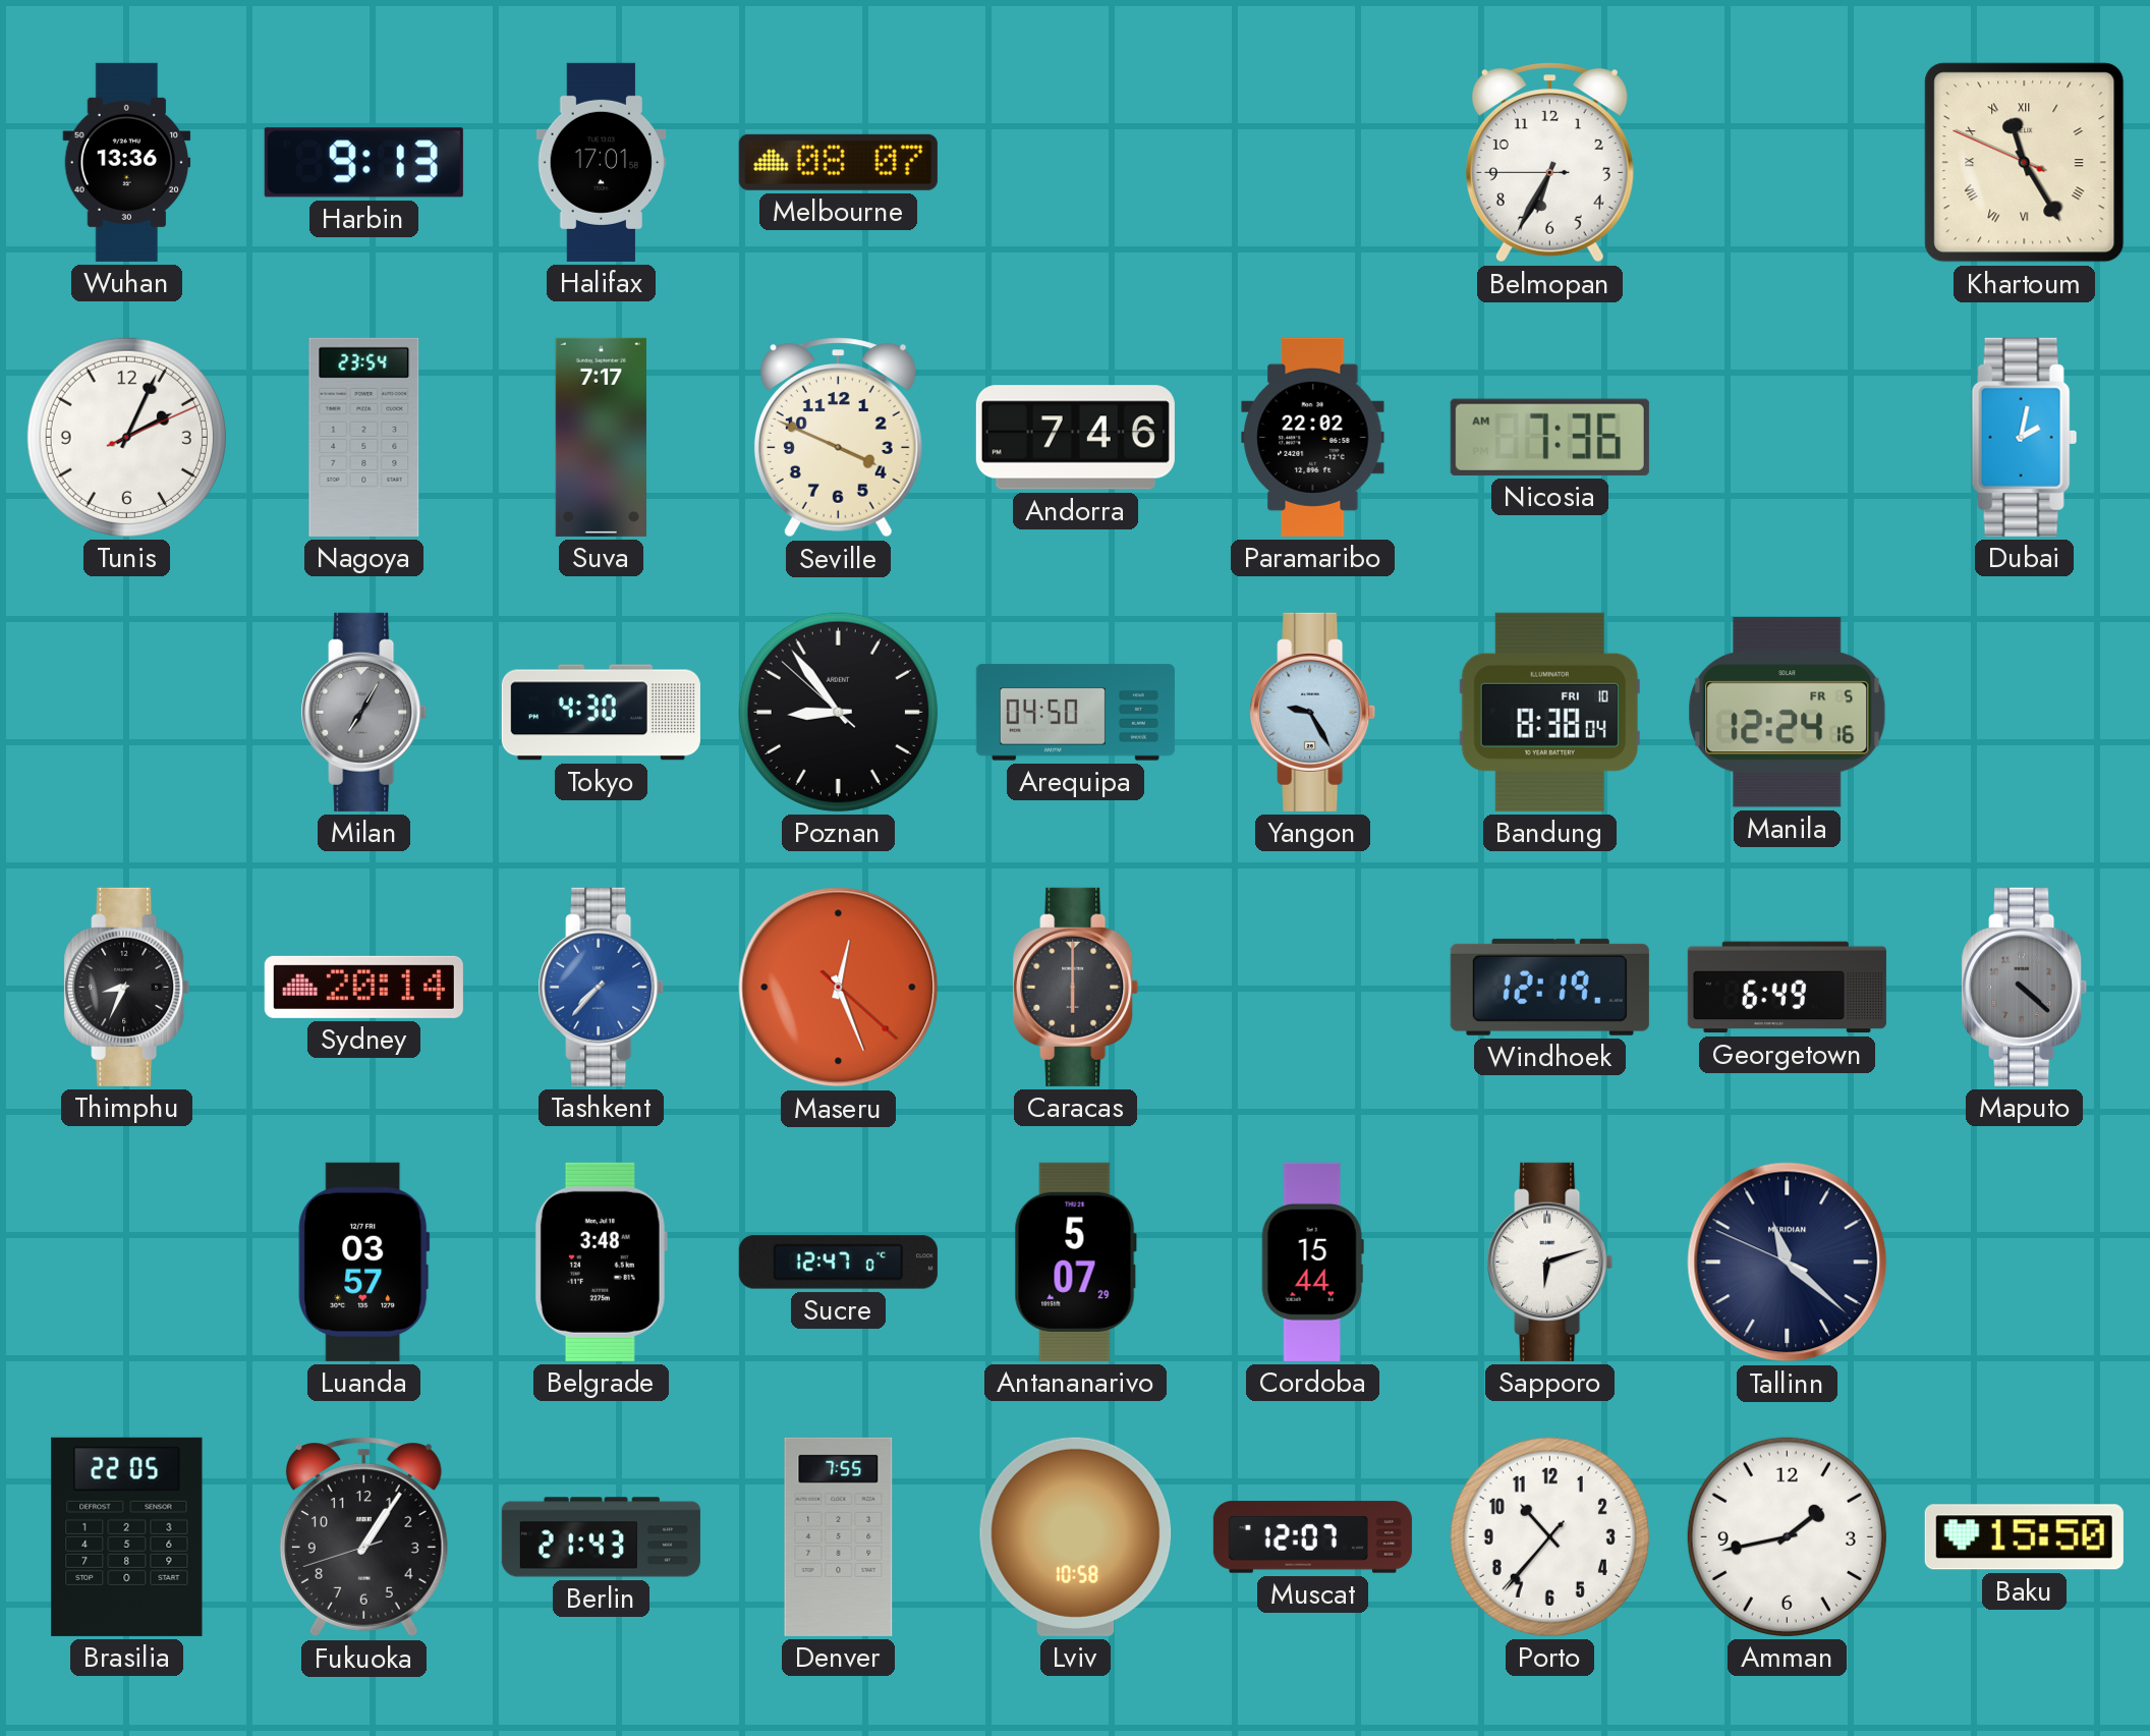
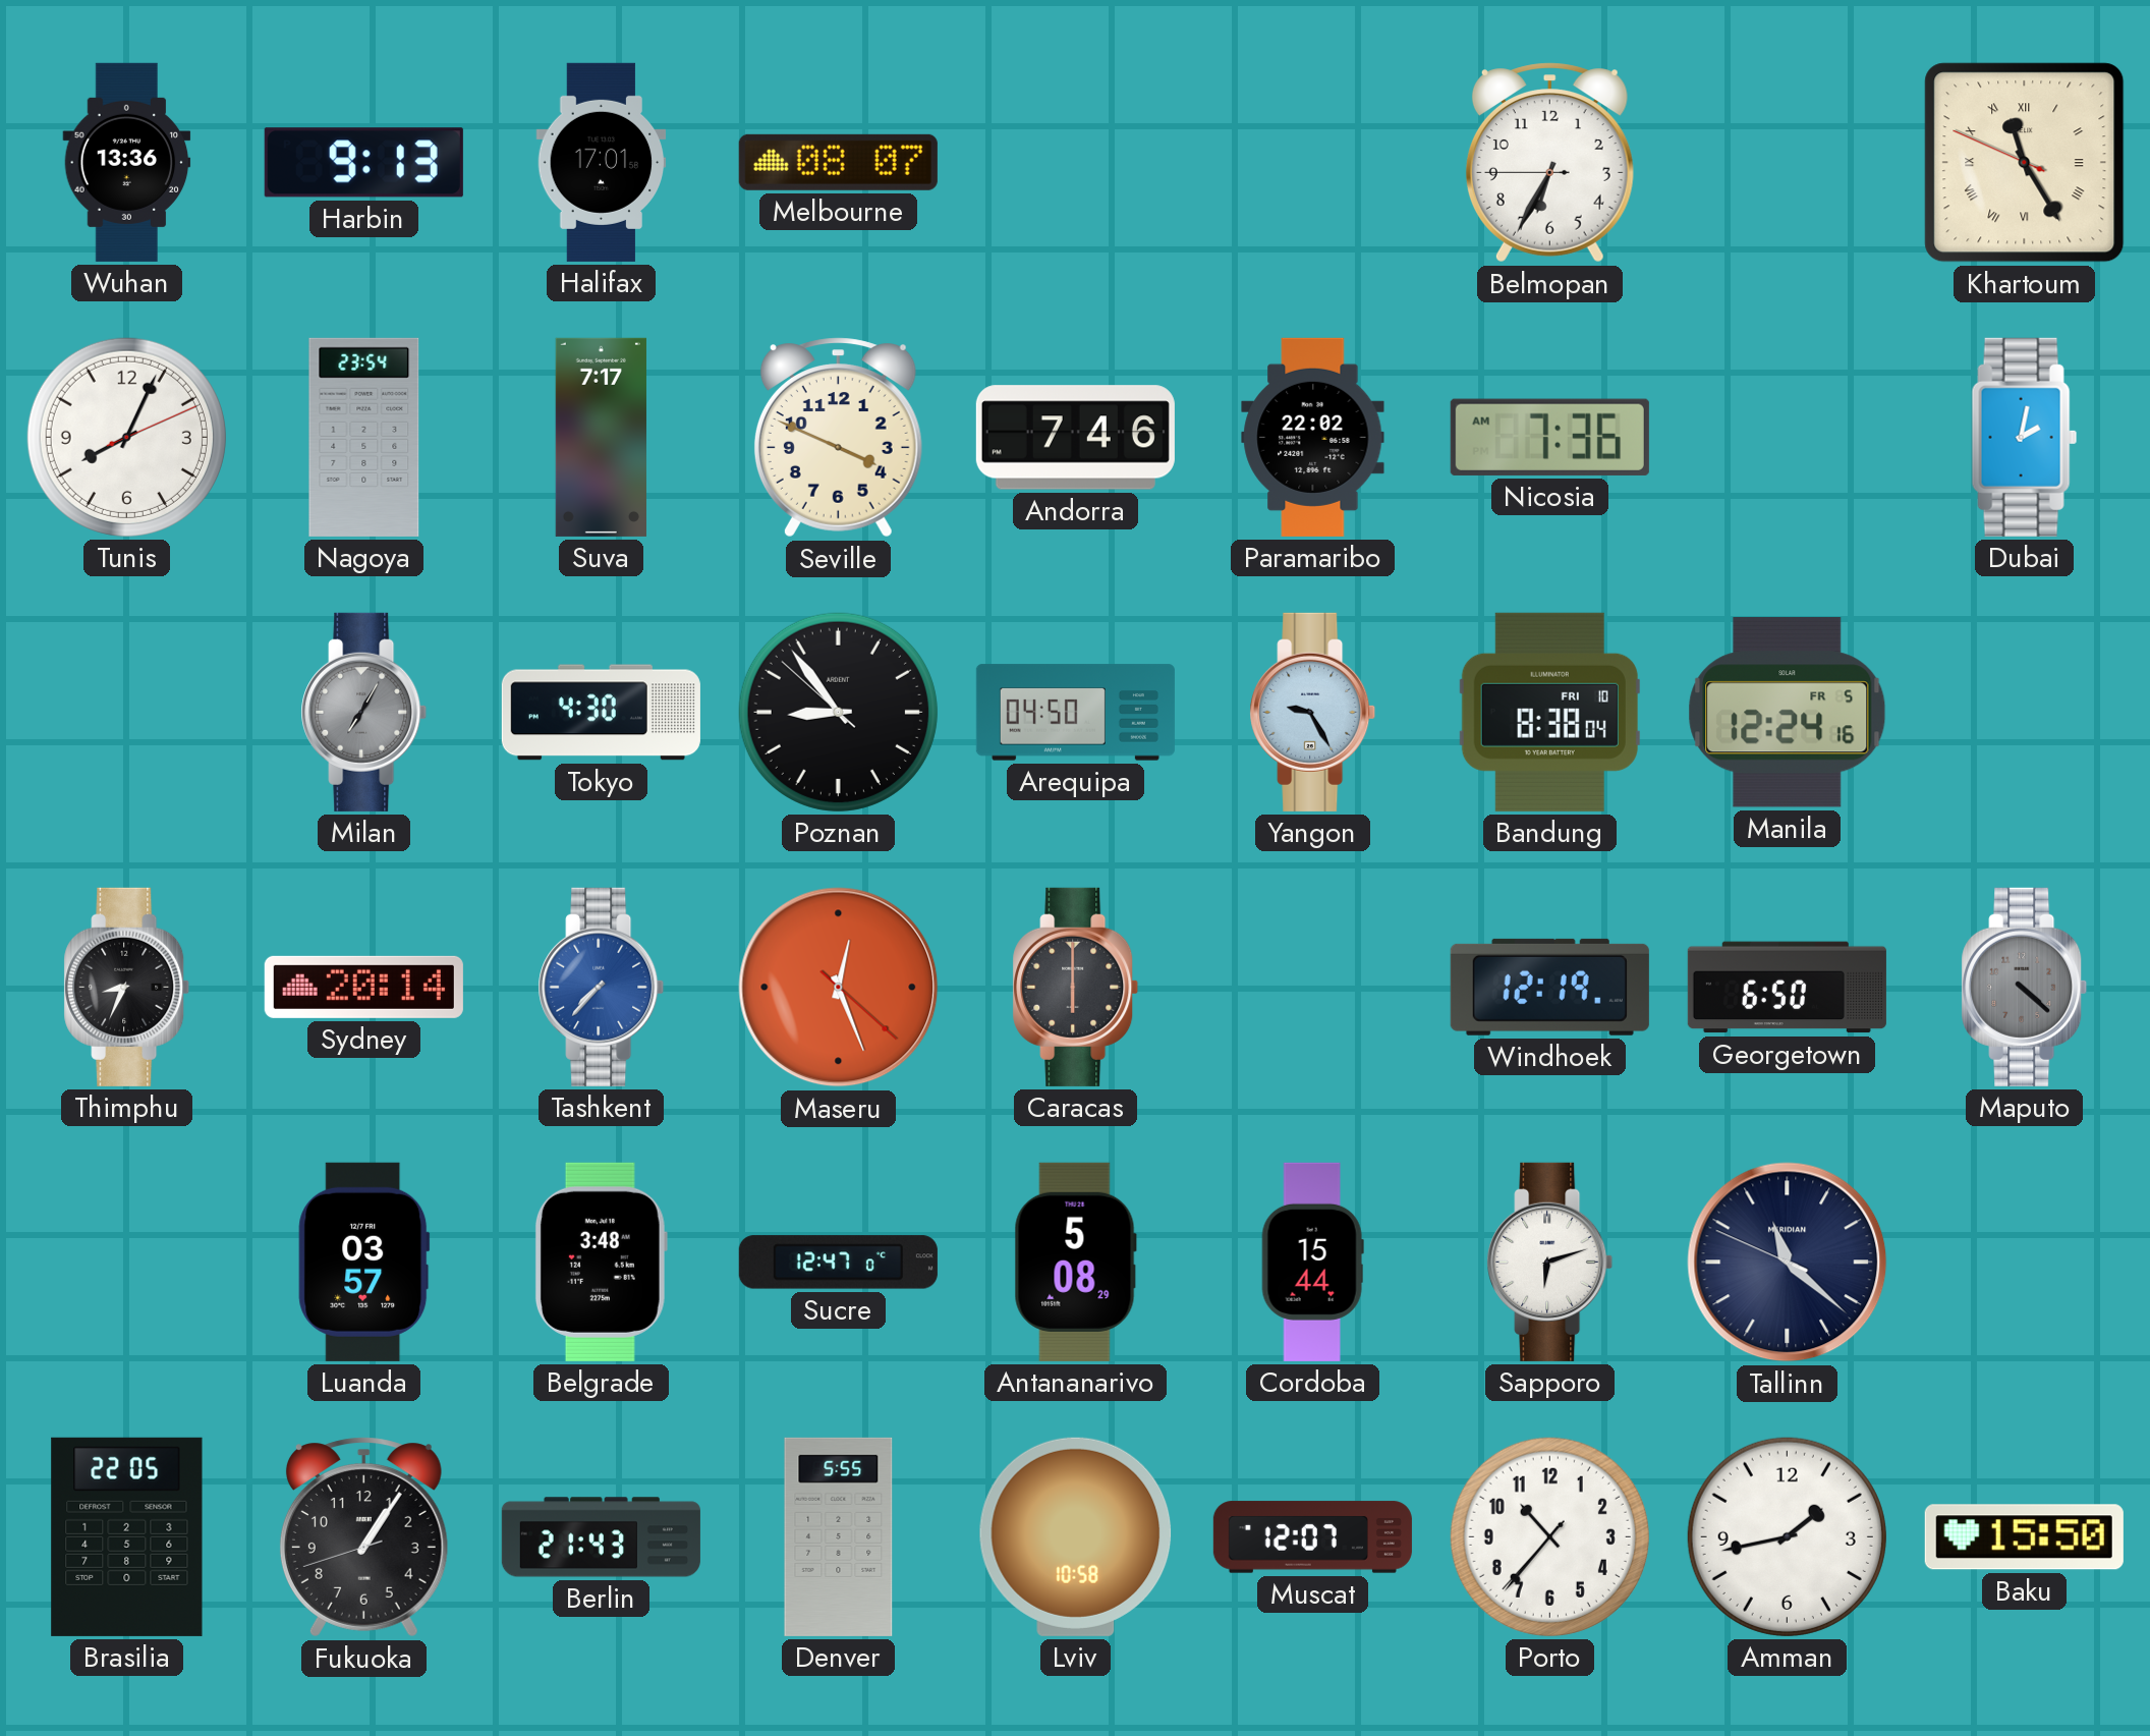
Tunis: 2:04 -> 8:04
Georgetown: 6:49 -> 6:50
Antananarivo: 5:07 -> 5:08
Denver: 7:55 -> 5:55
